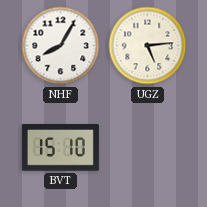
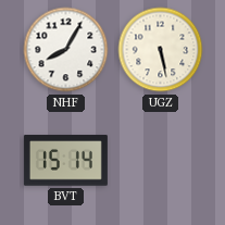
UGZ: 5:14 -> 5:28
BVT: 15:10 -> 15:14
